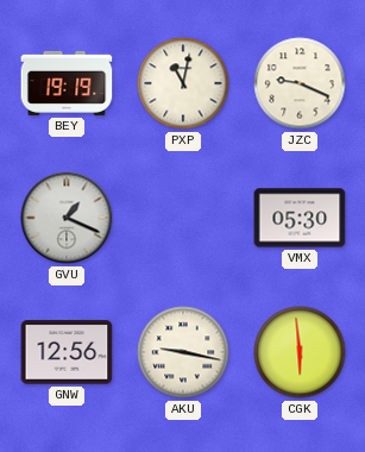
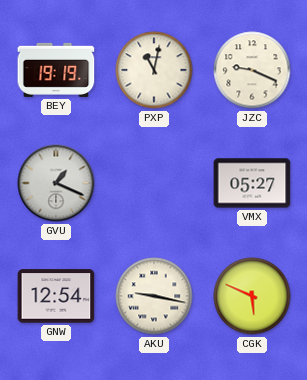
VMX: 05:30 -> 05:27
GNW: 12:56 -> 12:54
CGK: 5:59 -> 5:49
